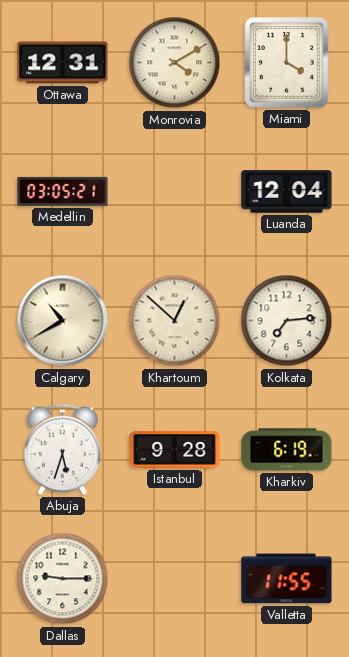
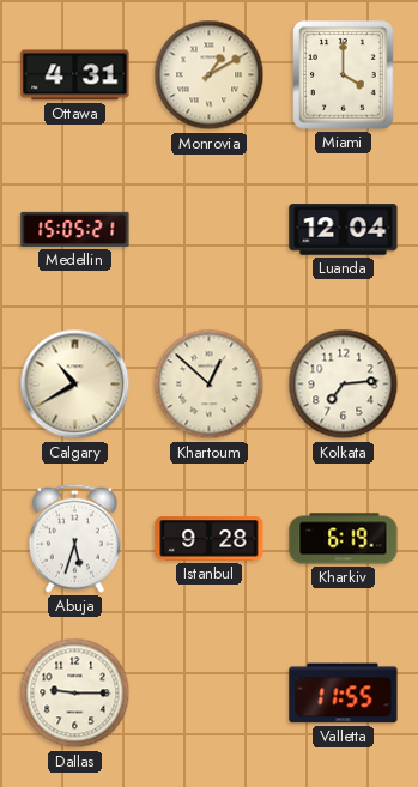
Ottawa: 12:31 -> 4:31
Monrovia: 4:10 -> 1:10
Medellin: 03:05 -> 15:05
